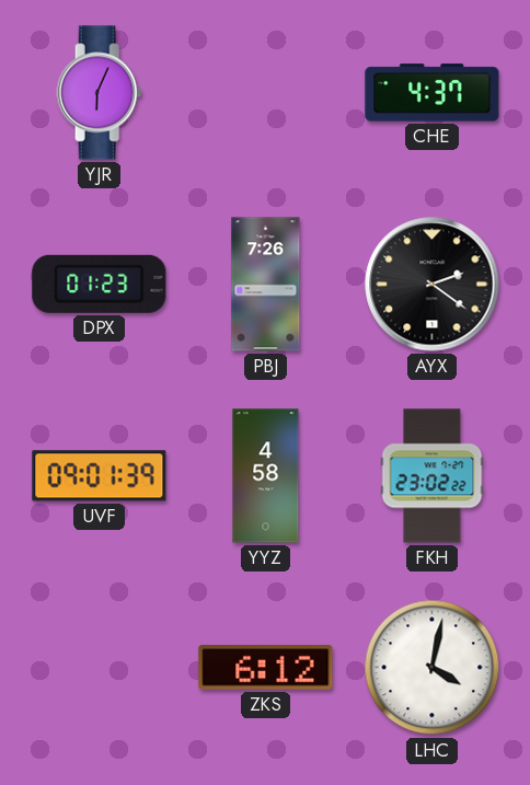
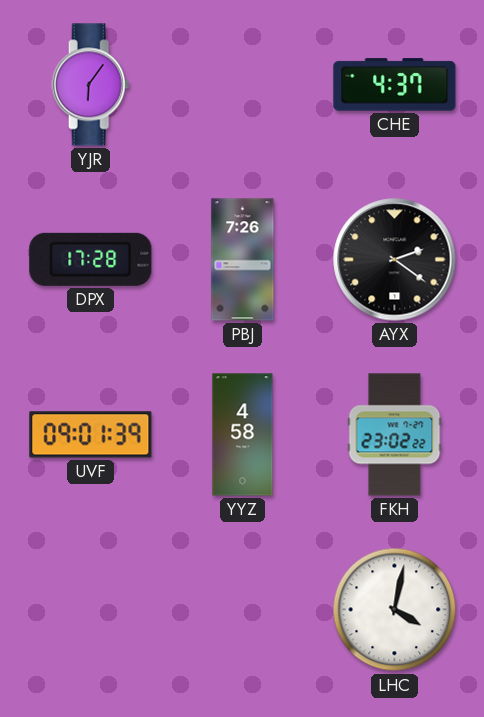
YJR: 6:04 -> 6:06
DPX: 01:23 -> 17:28
ZKS: 6:12 -> none
